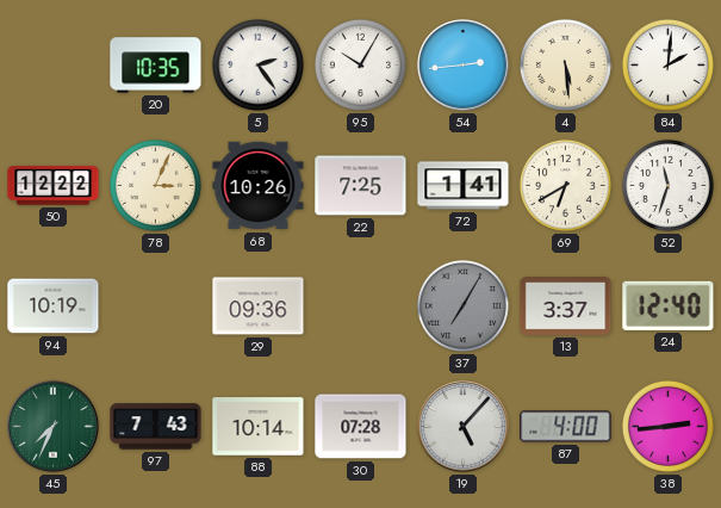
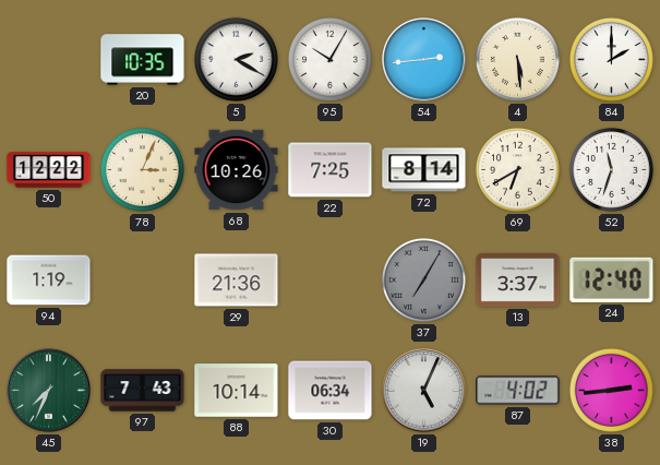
5: 2:24 -> 2:20
84: 2:01 -> 2:00
72: 1:41 -> 8:14
94: 10:19 -> 1:19
29: 09:36 -> 21:36
30: 07:28 -> 06:34
19: 5:07 -> 5:04
87: 4:00 -> 4:02
